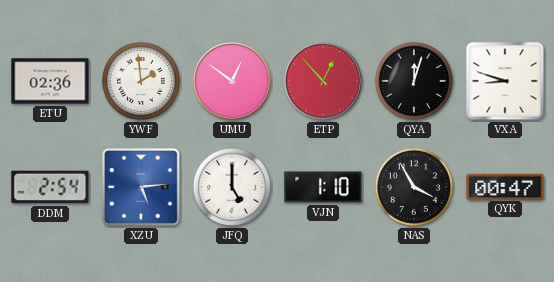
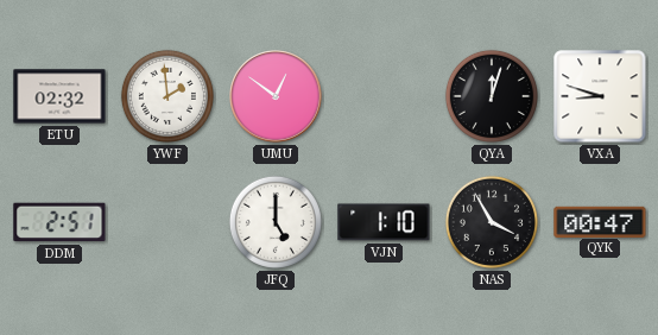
ETU: 02:36 -> 02:32
ETP: 12:53 -> none
DDM: 2:54 -> 2:51
XZU: 5:14 -> none
